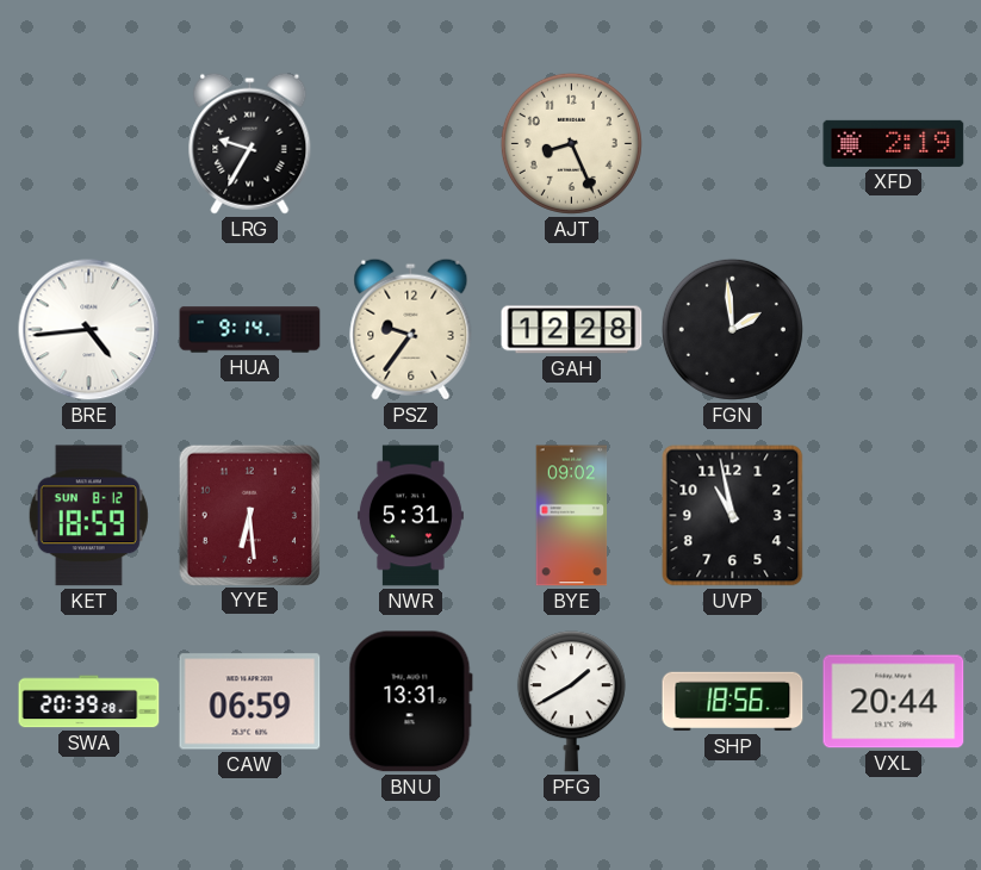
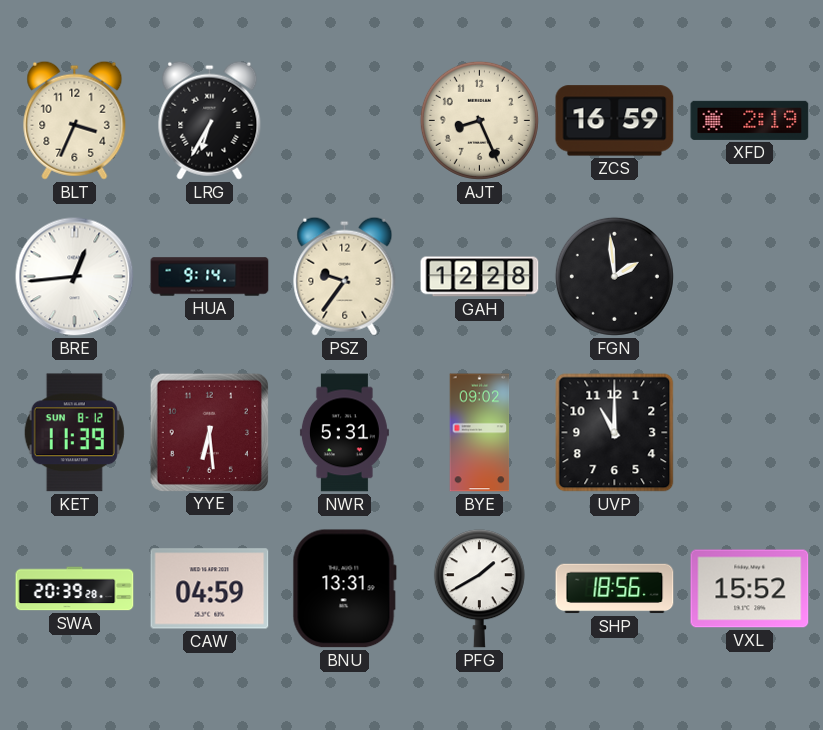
BLT: none -> 3:34
LRG: 9:35 -> 6:35
ZCS: none -> 16:59
BRE: 4:44 -> 12:44
KET: 18:59 -> 11:39
UVP: 10:58 -> 11:00
CAW: 06:59 -> 04:59
VXL: 20:44 -> 15:52
